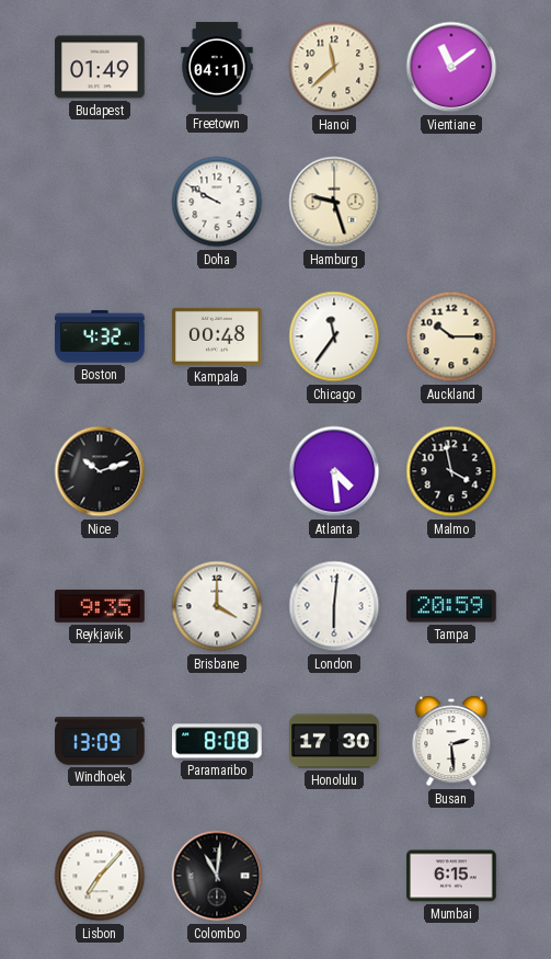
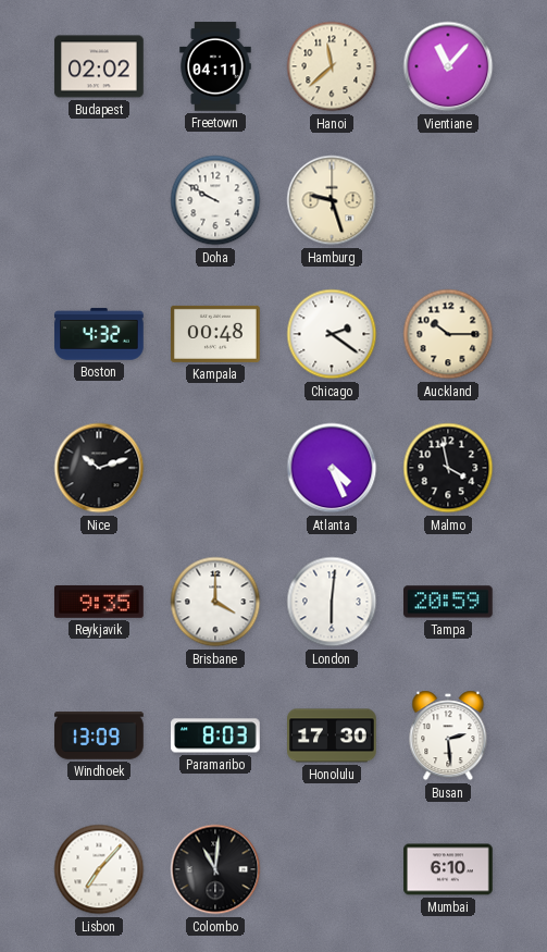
Budapest: 01:49 -> 02:02
Vientiane: 11:09 -> 11:07
Chicago: 11:36 -> 2:21
Atlanta: 4:29 -> 4:26
Paramaribo: 8:08 -> 8:03
Mumbai: 6:15 -> 6:10
